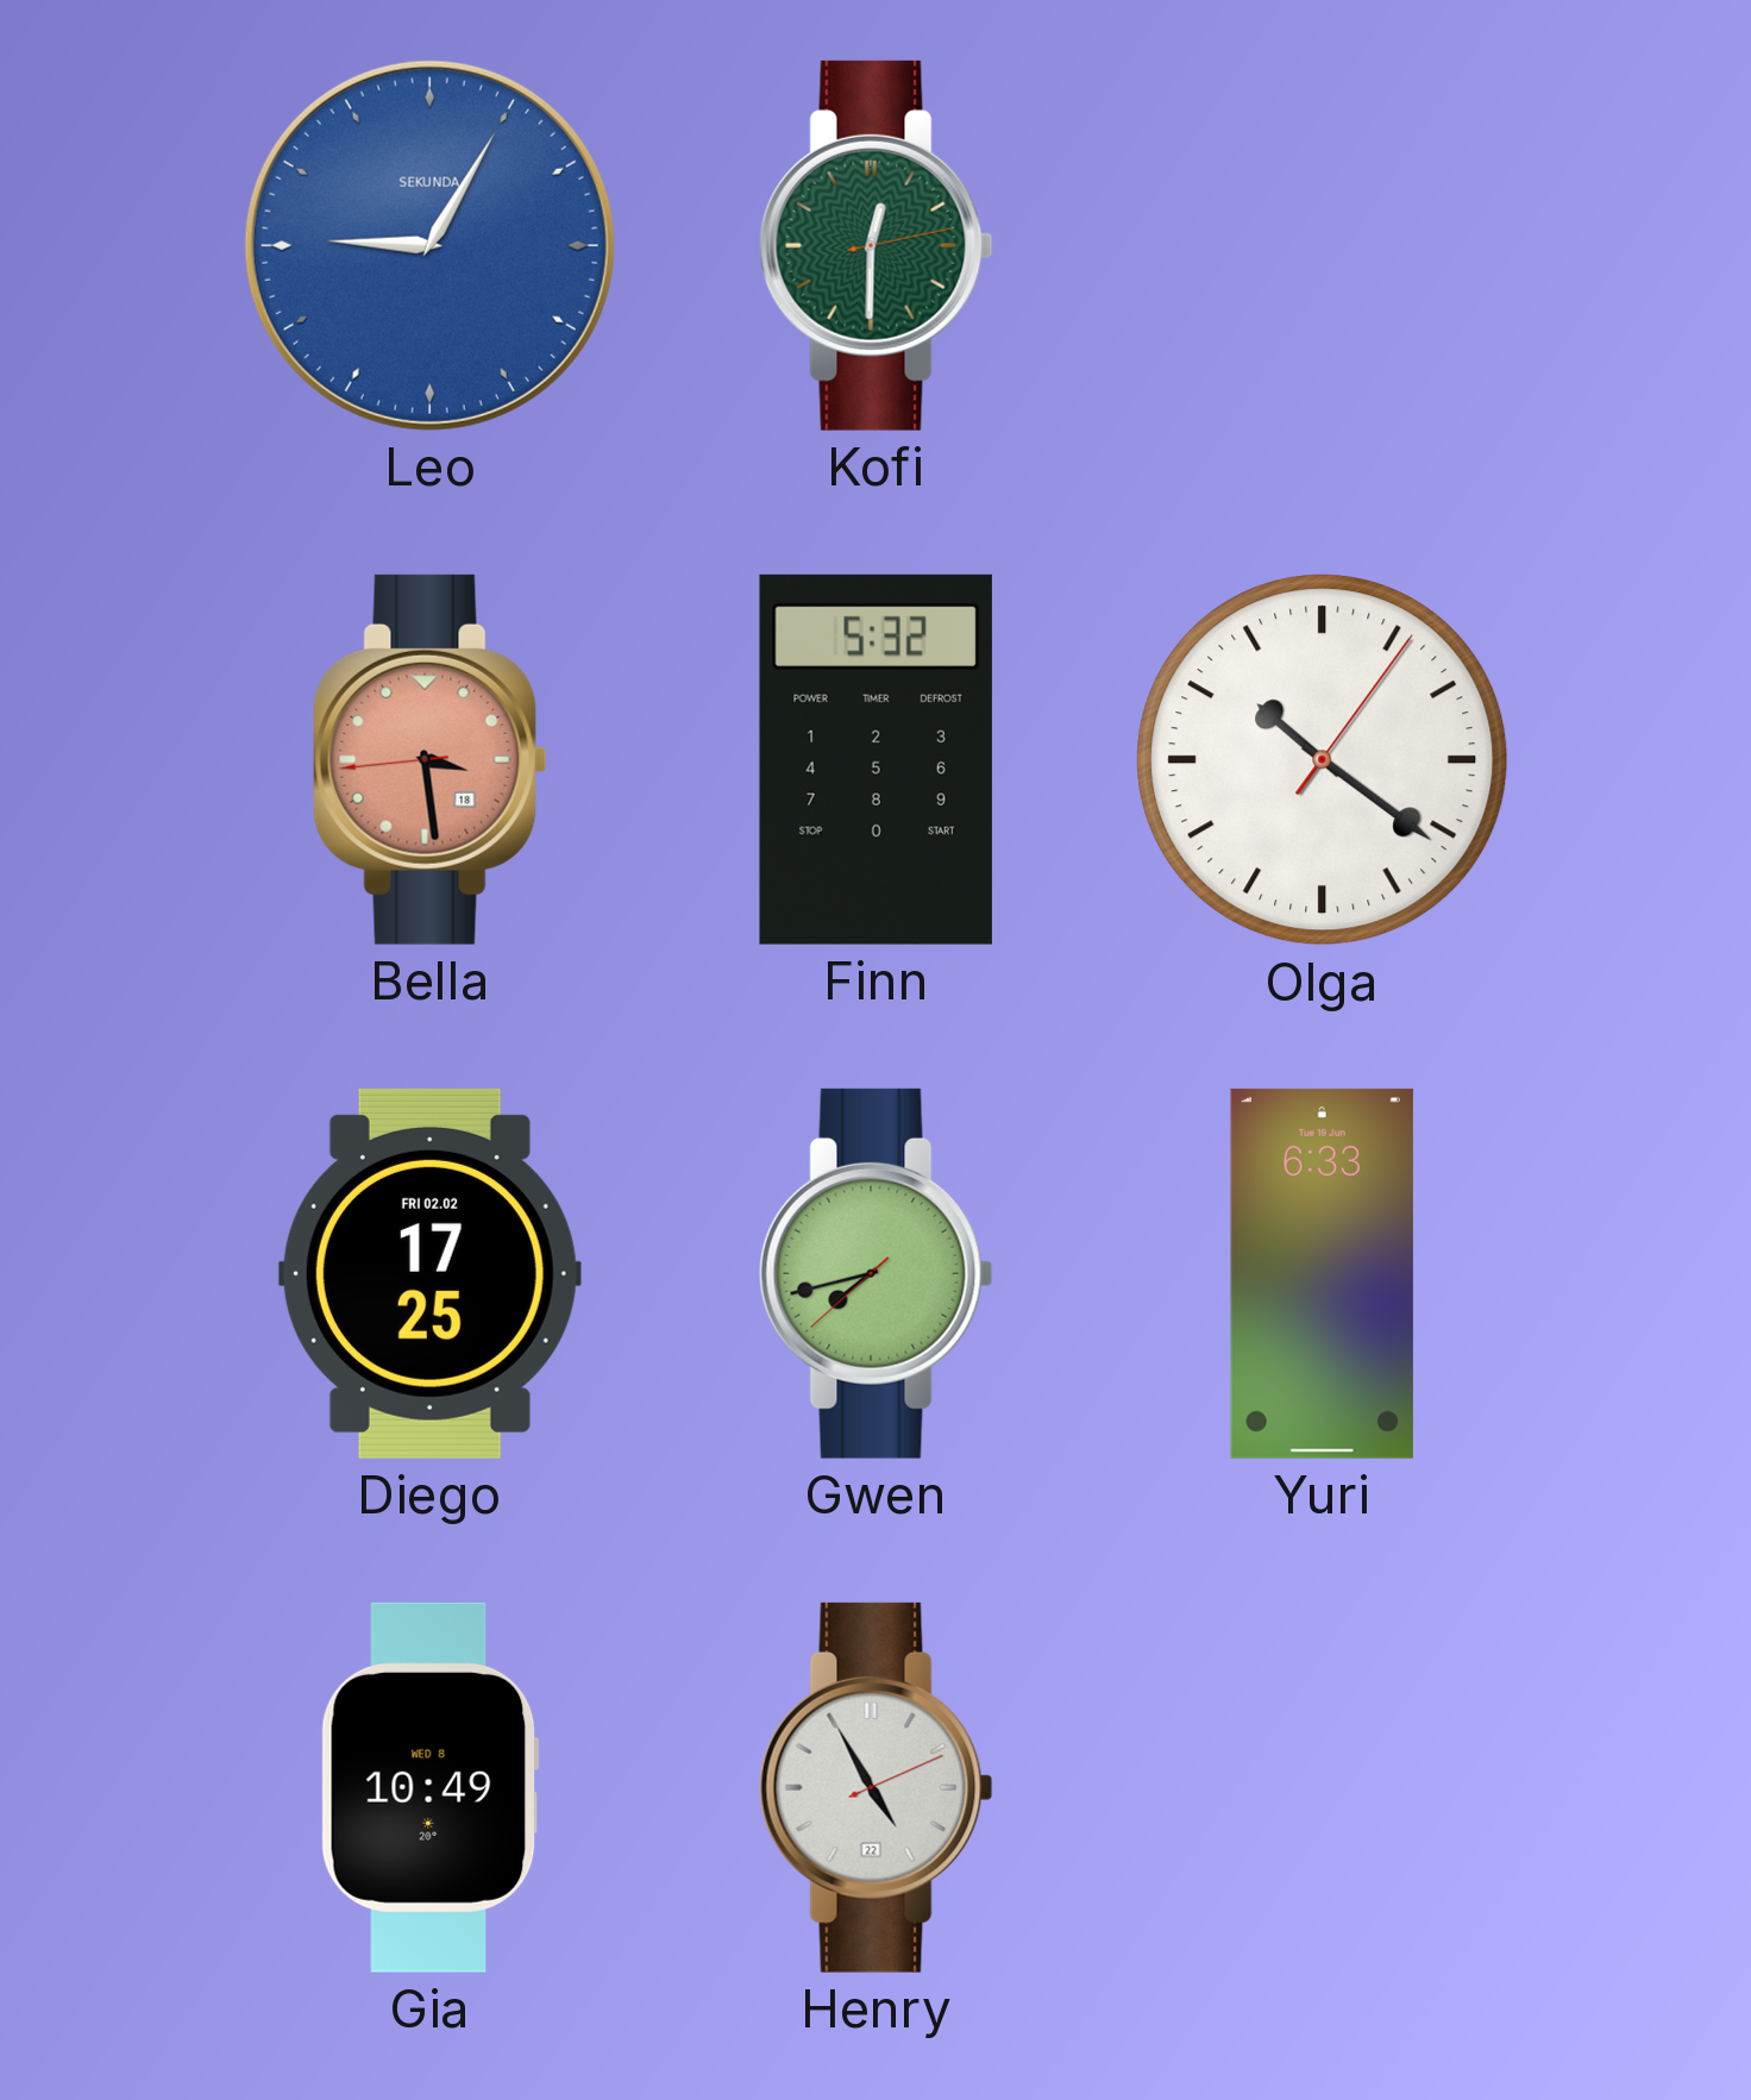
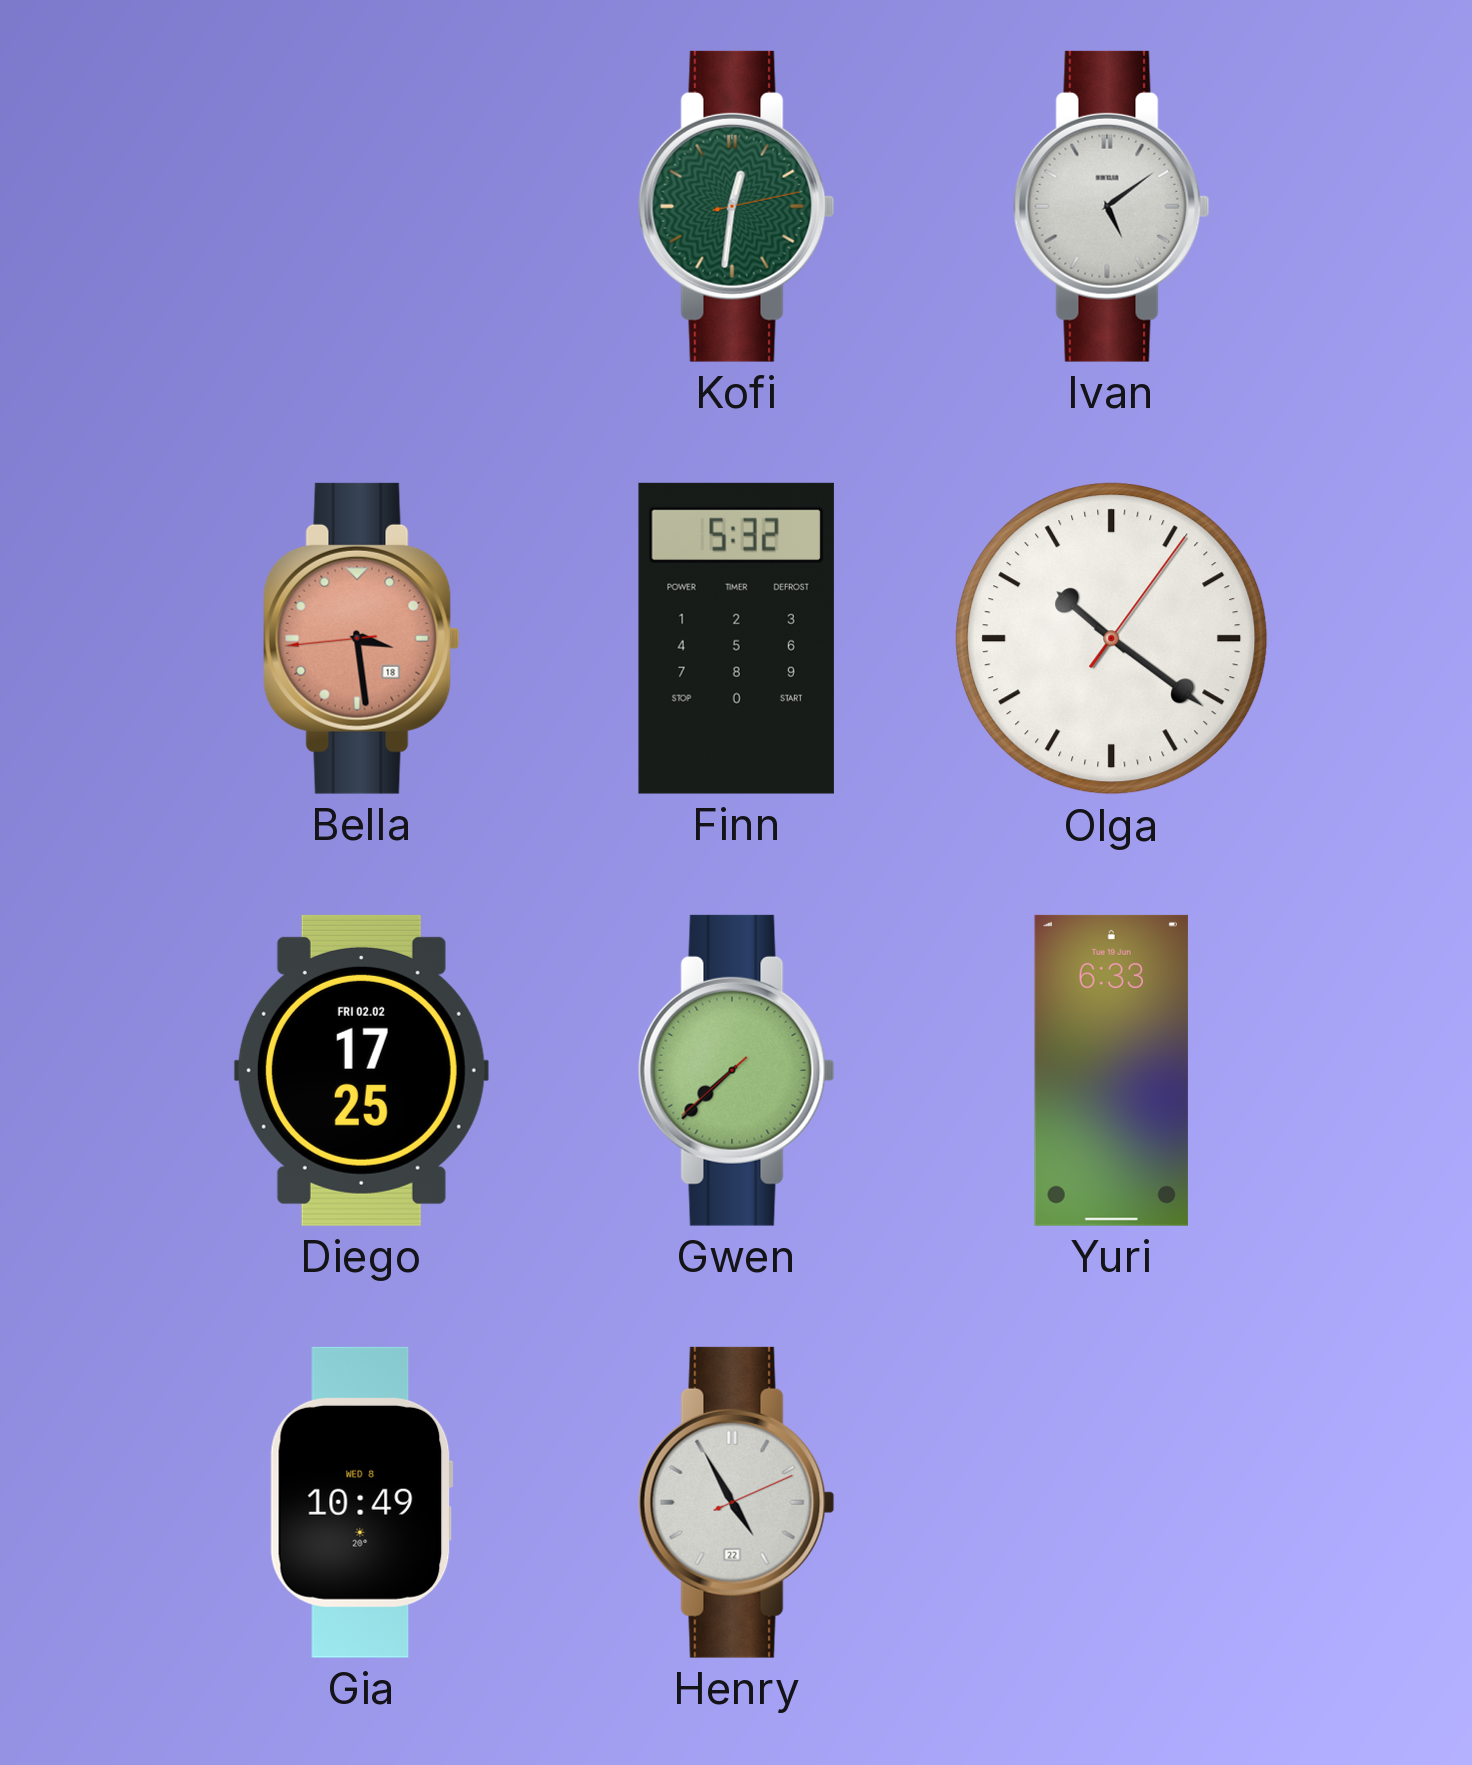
Leo: 9:05 -> none
Kofi: 12:30 -> 12:31
Ivan: none -> 5:09
Gwen: 7:42 -> 7:37
